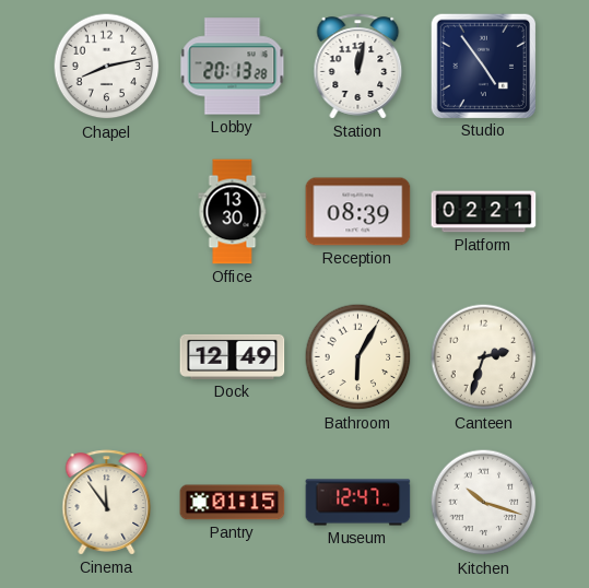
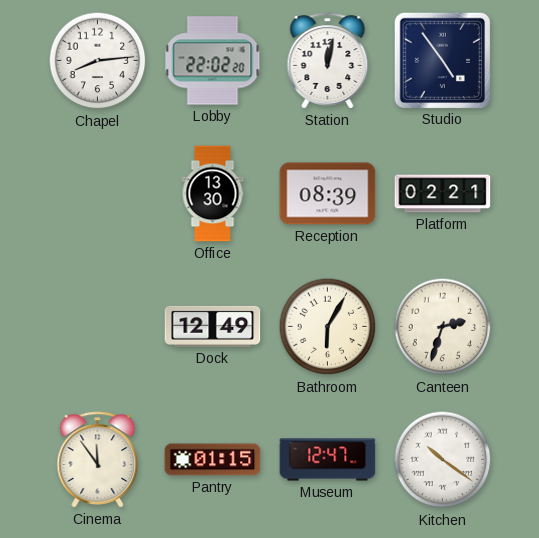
Chapel: 8:13 -> 8:14
Lobby: 20:13 -> 22:02
Kitchen: 10:18 -> 10:21
